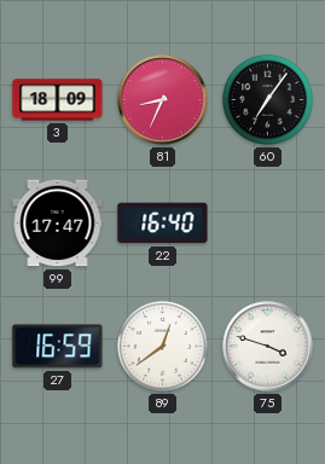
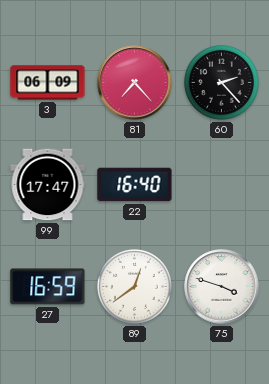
3: 18:09 -> 06:09
81: 8:34 -> 7:23
60: 7:06 -> 2:23
